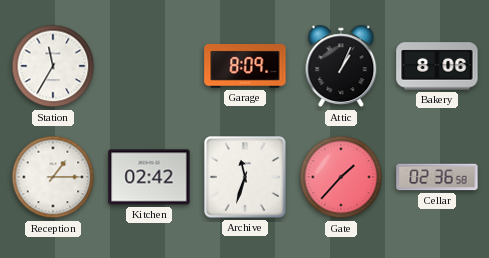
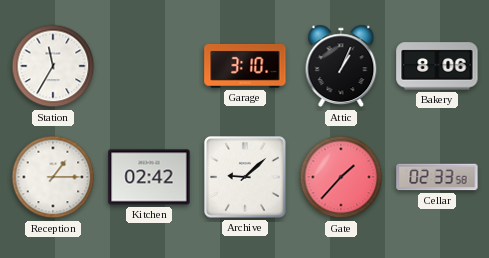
Garage: 8:09 -> 3:10
Archive: 11:33 -> 9:08
Cellar: 02:36 -> 02:33
